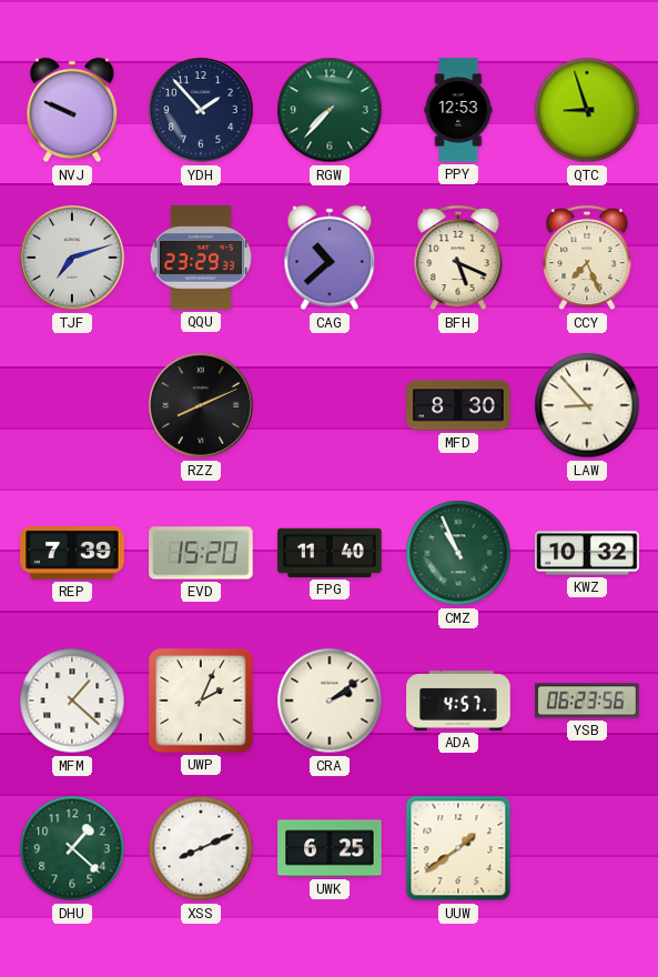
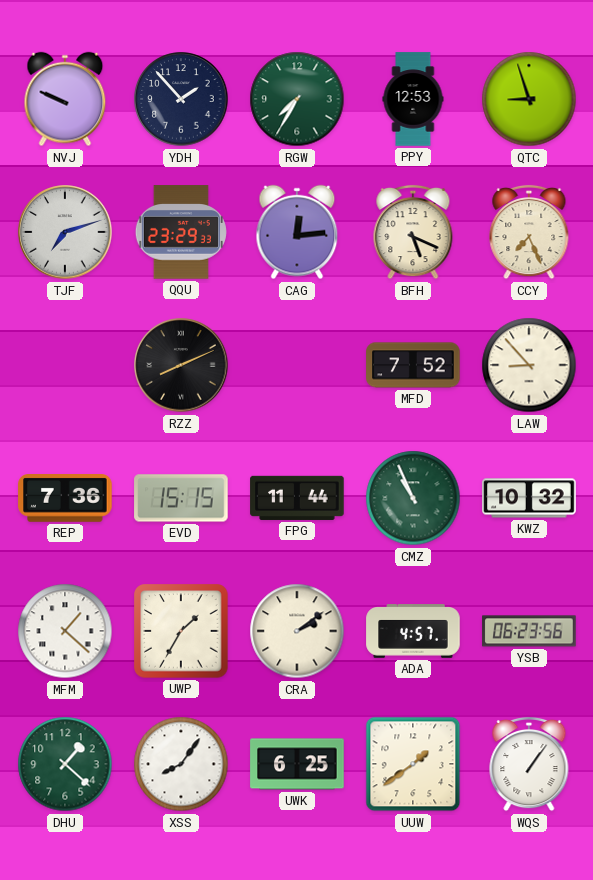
RGW: 7:37 -> 7:35
CAG: 10:38 -> 12:14
MFD: 8:30 -> 7:52
REP: 7:39 -> 7:36
EVD: 15:20 -> 15:15
FPG: 11:40 -> 11:44
UWP: 2:04 -> 1:35
XSS: 8:11 -> 8:06
WQS: none -> 1:06
